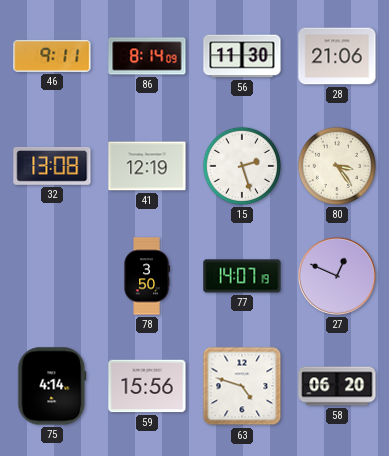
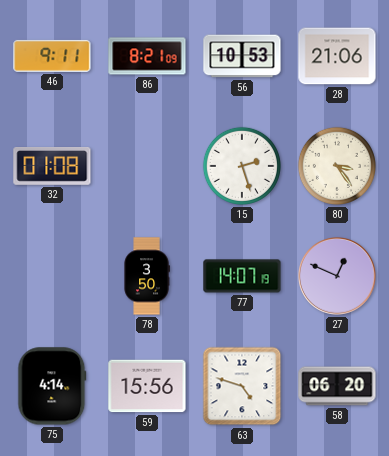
86: 8:14 -> 8:21
56: 11:30 -> 10:53
32: 13:08 -> 01:08
41: 12:19 -> none
